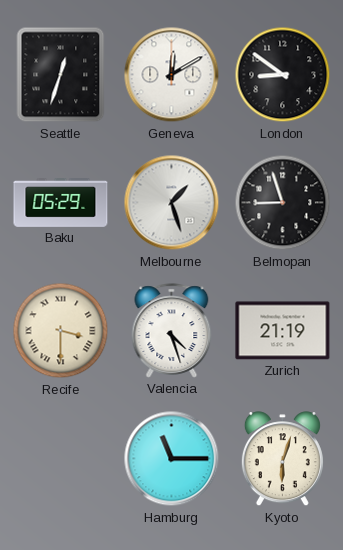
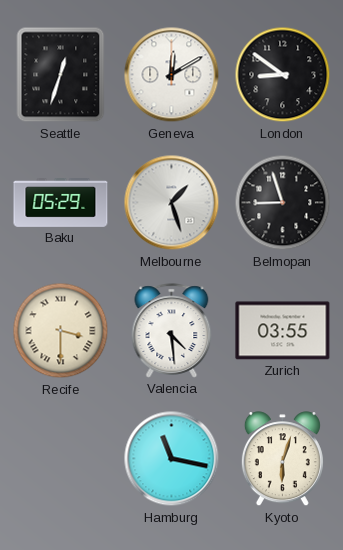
Valencia: 4:27 -> 4:29
Zurich: 21:19 -> 03:55
Hamburg: 11:15 -> 11:17
